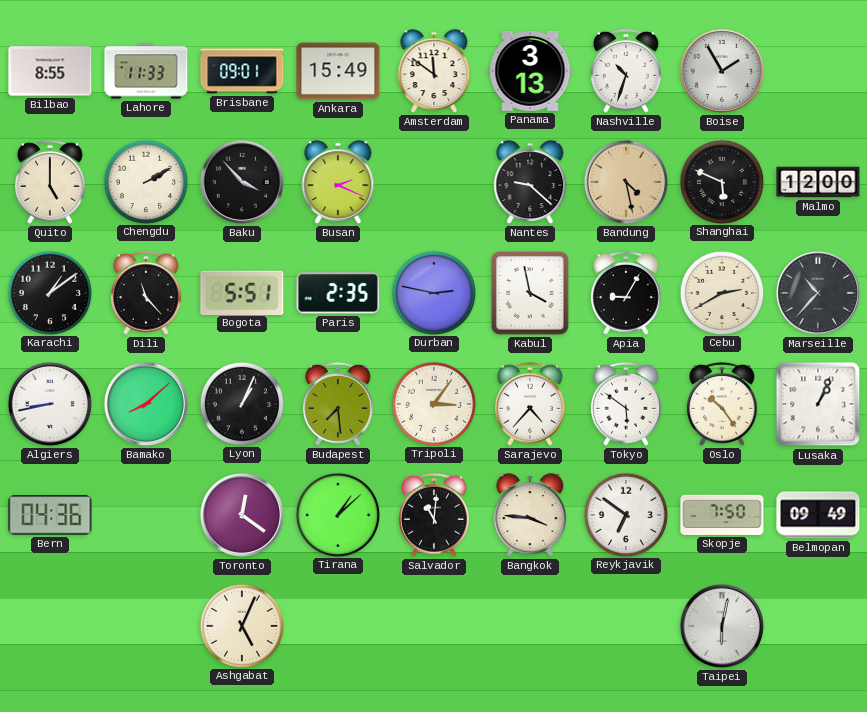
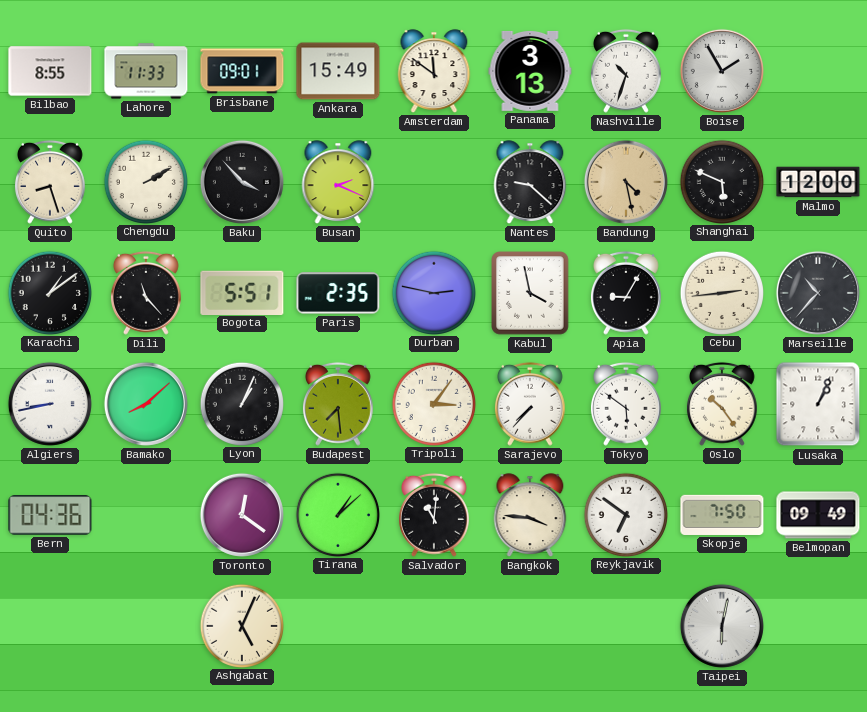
Quito: 5:00 -> 8:27
Cebu: 2:40 -> 2:44
Sarajevo: 4:37 -> 7:37
